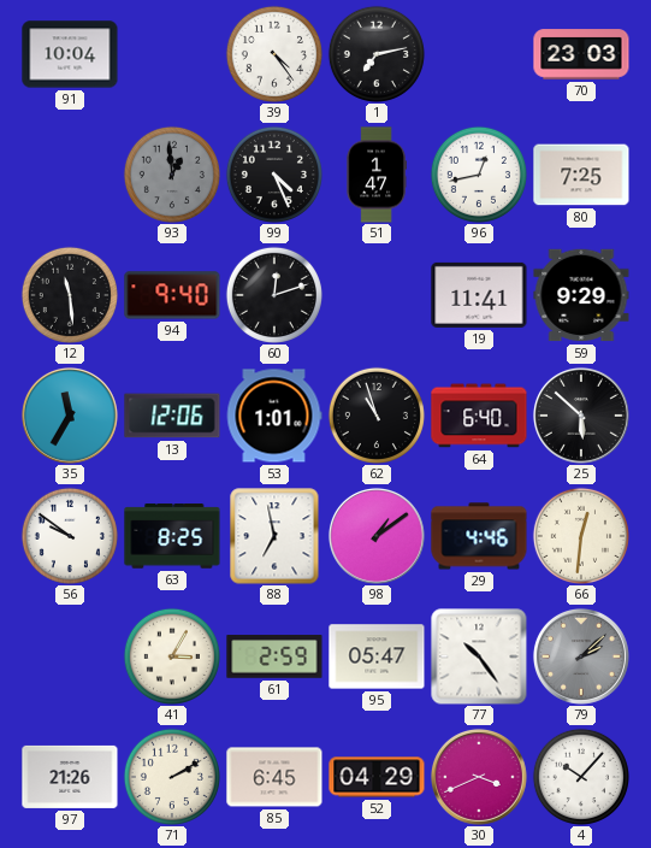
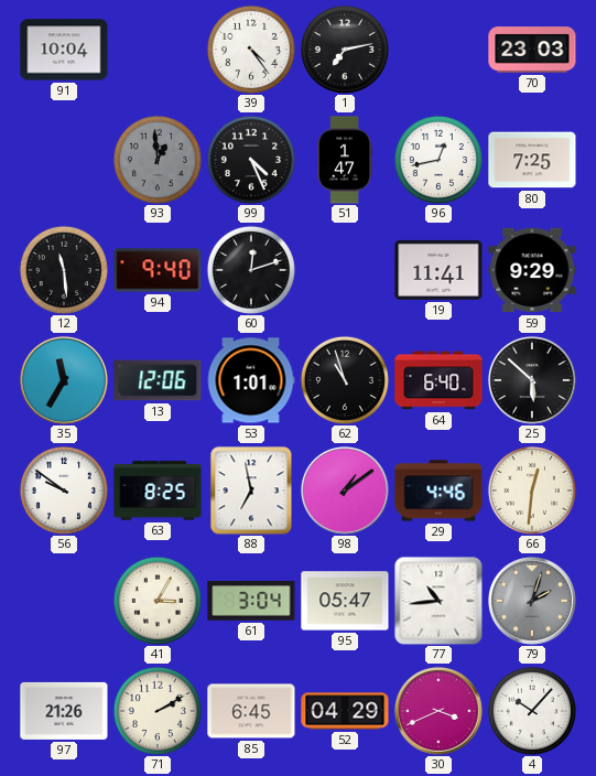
61: 2:59 -> 3:04
77: 10:24 -> 10:44
79: 2:08 -> 2:03
